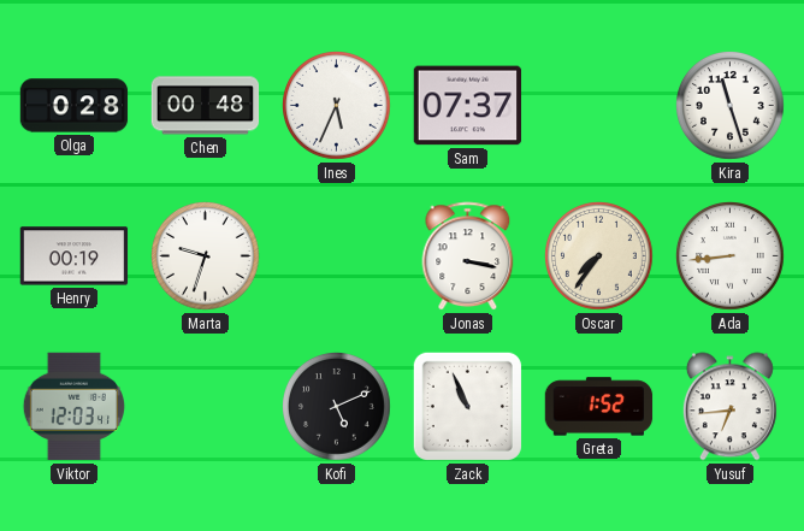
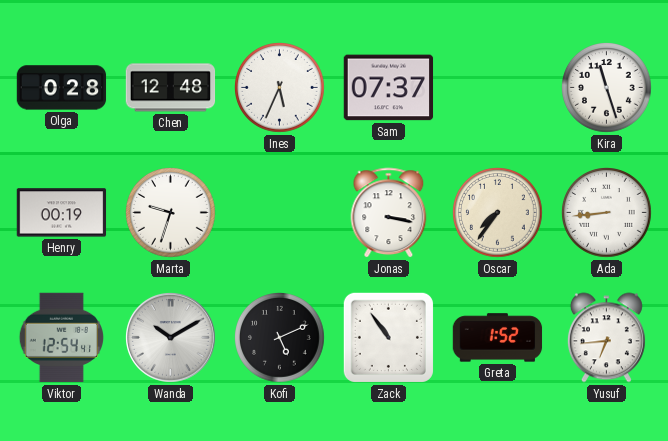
Chen: 00:48 -> 12:48
Viktor: 12:03 -> 12:54
Wanda: none -> 10:10
Zack: 10:56 -> 10:54
